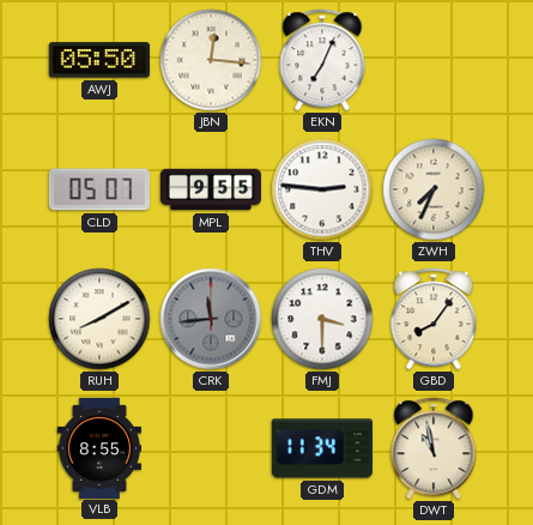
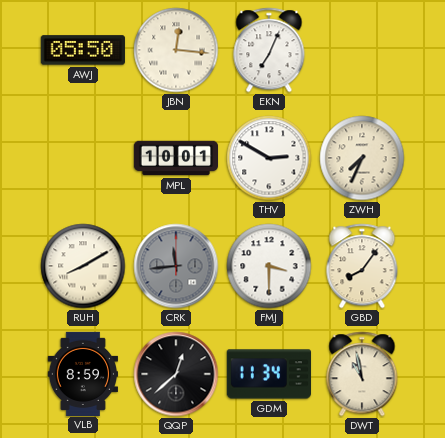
CLD: 05:07 -> none
MPL: 9:55 -> 10:01
THV: 2:46 -> 2:50
VLB: 8:55 -> 8:59
QQP: none -> 12:38
